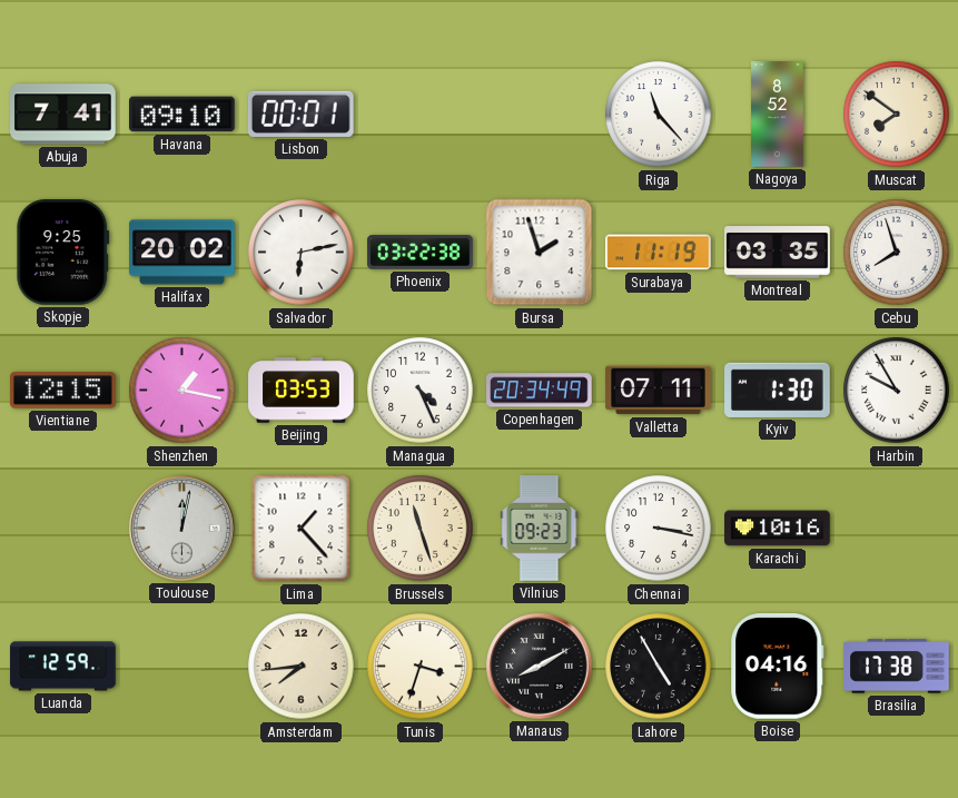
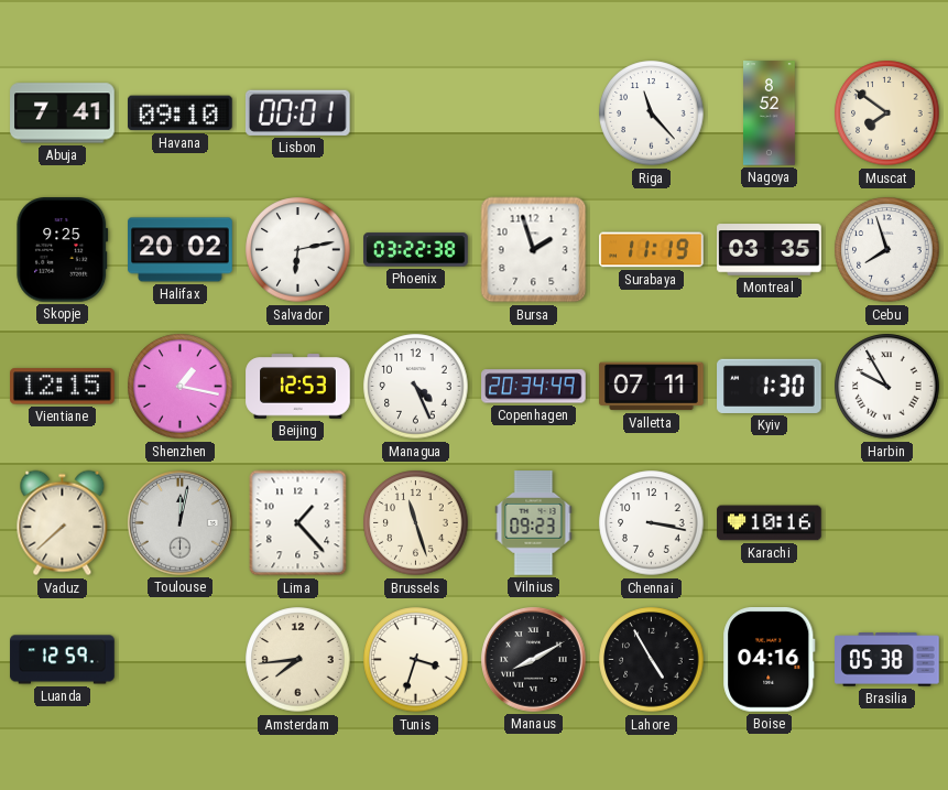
Beijing: 03:53 -> 12:53
Vaduz: none -> 7:38
Brasilia: 17:38 -> 05:38
